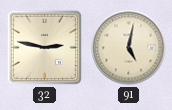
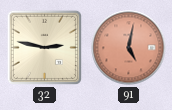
91 dial: cream -> salmon
